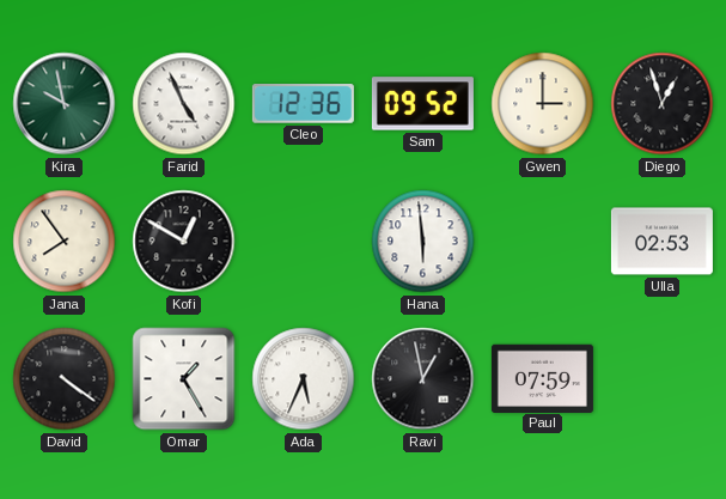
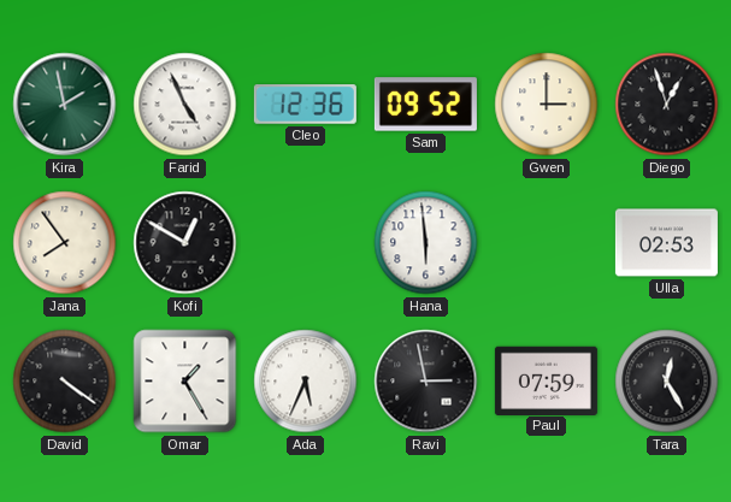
Kira: 9:58 -> 1:58
Ravi: 12:58 -> 2:58
Tara: none -> 12:25
